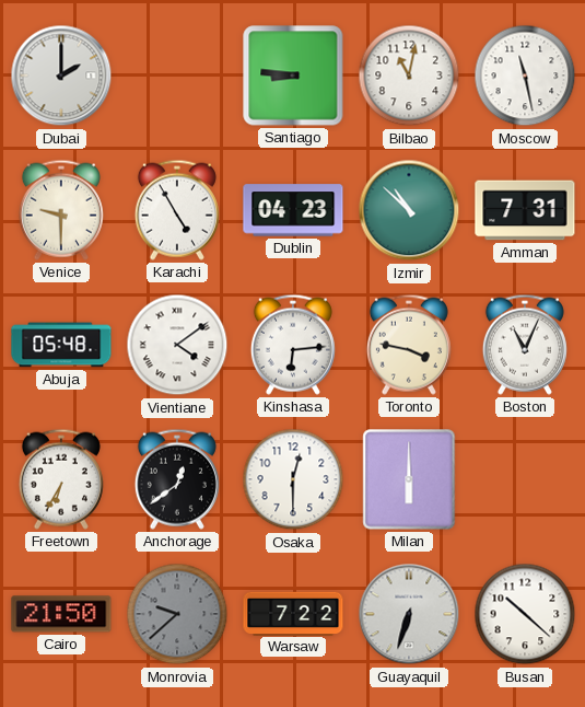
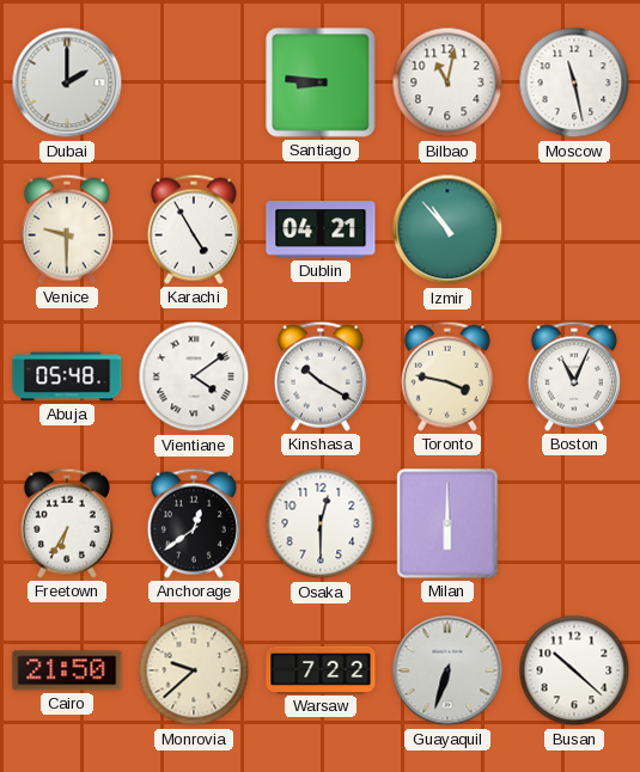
Dublin: 04:23 -> 04:21
Izmir: 10:52 -> 10:53
Amman: 7:31 -> none
Kinshasa: 6:14 -> 10:20
Monrovia dial: grey -> cream
